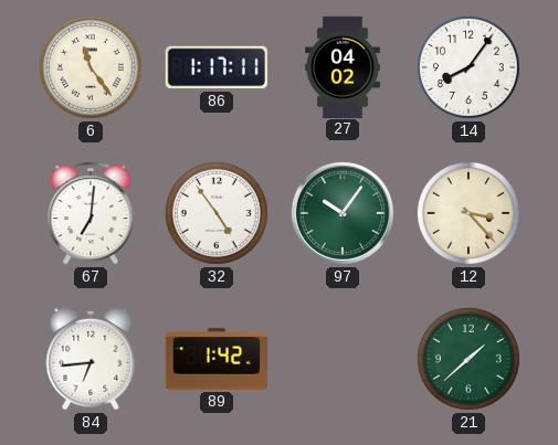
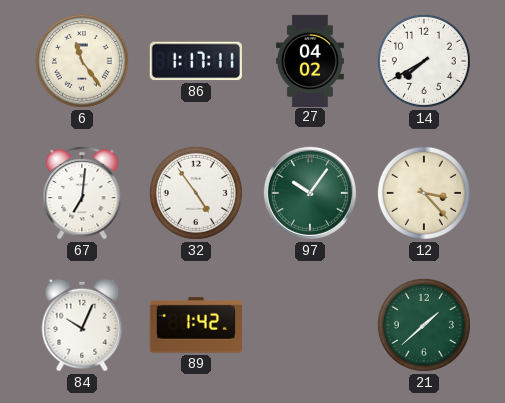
14: 8:06 -> 7:40
84: 6:44 -> 10:04
